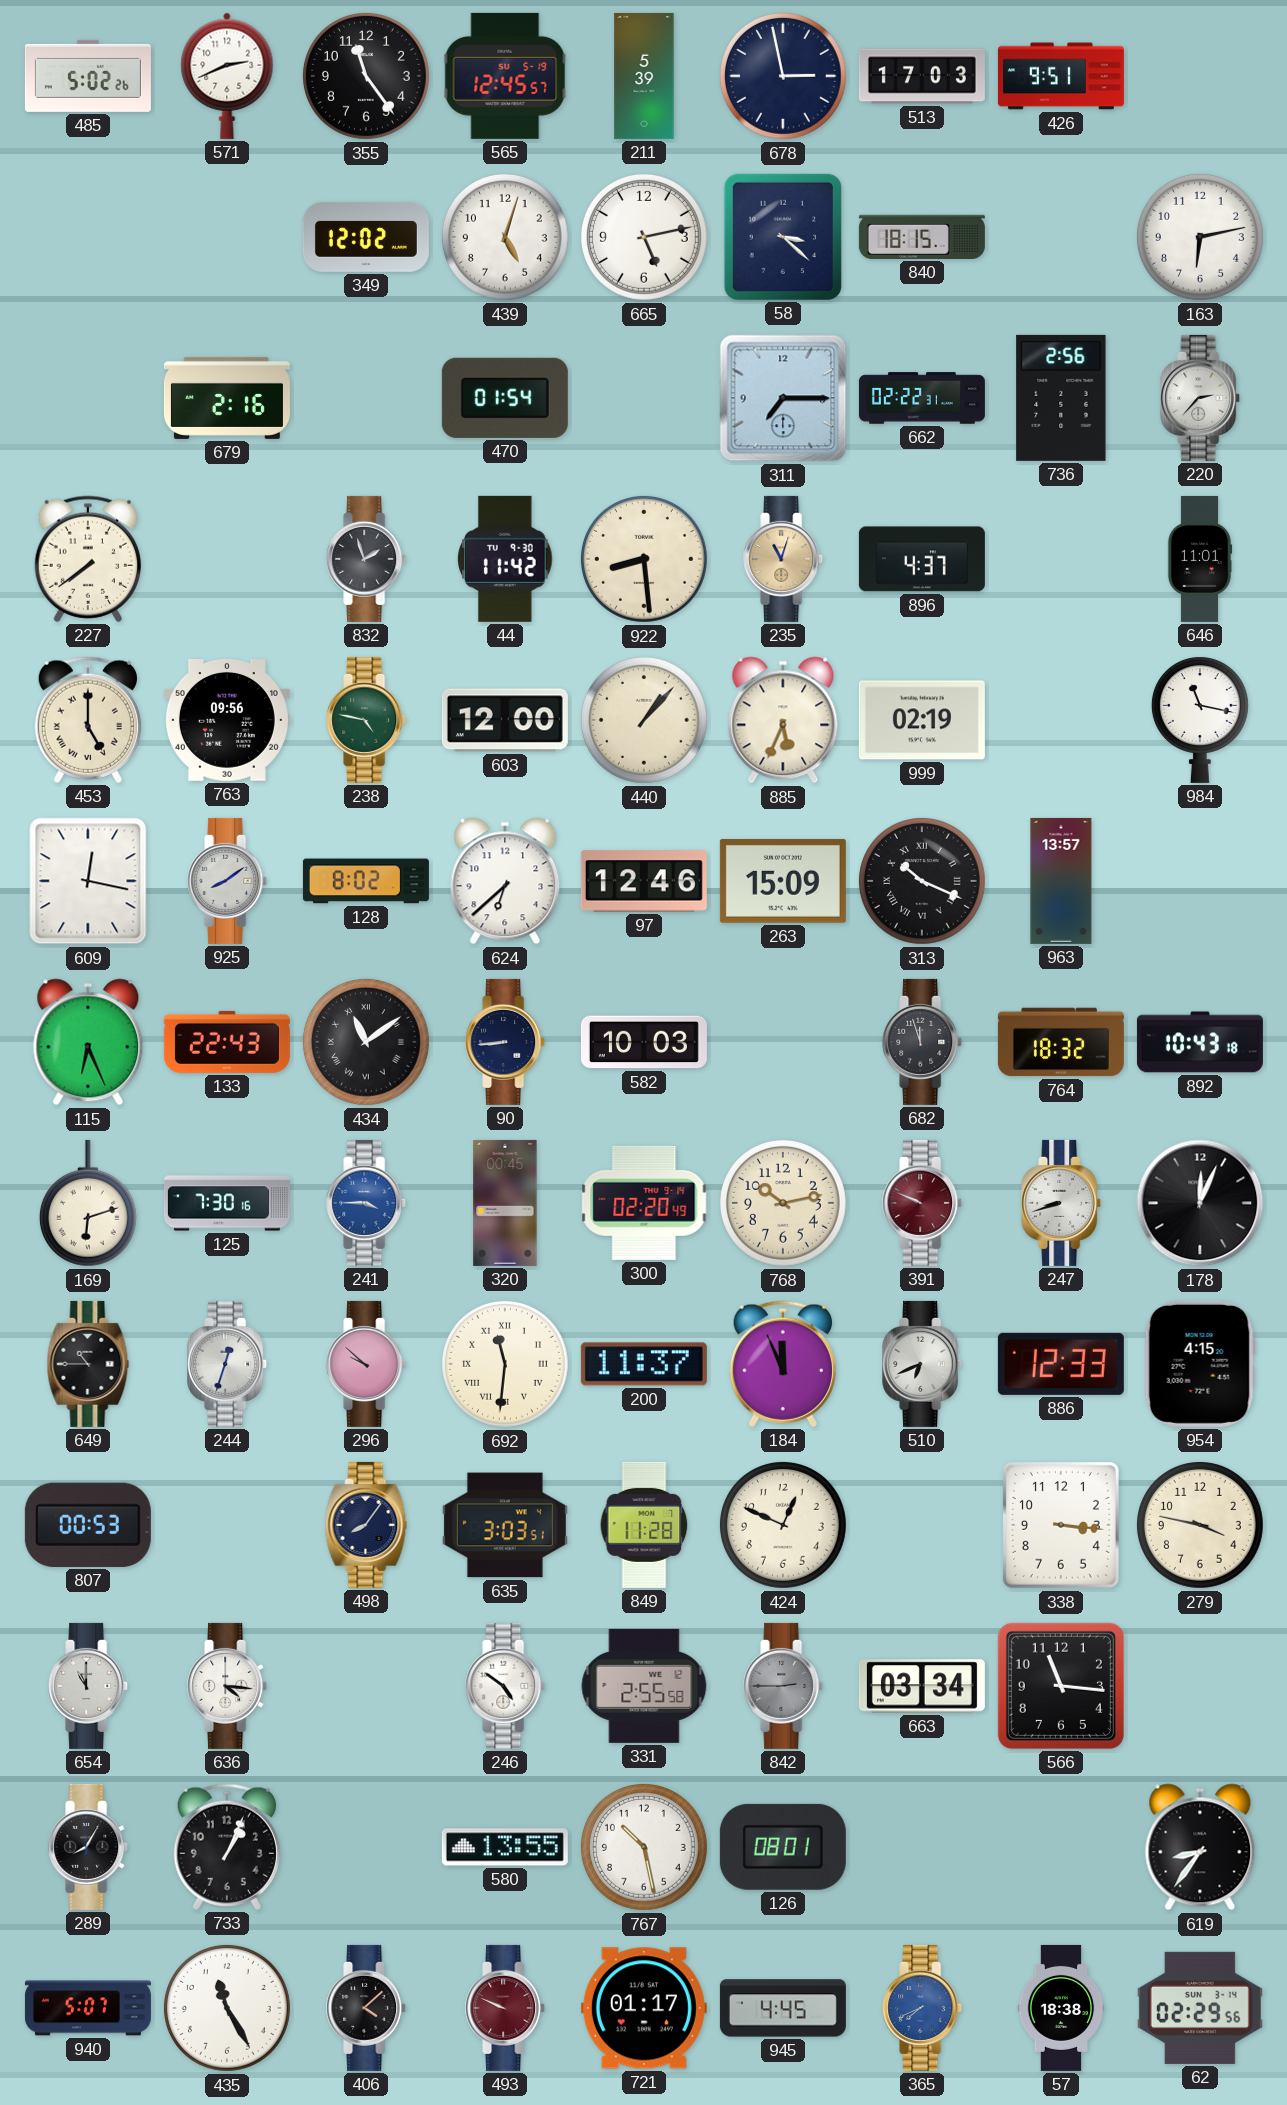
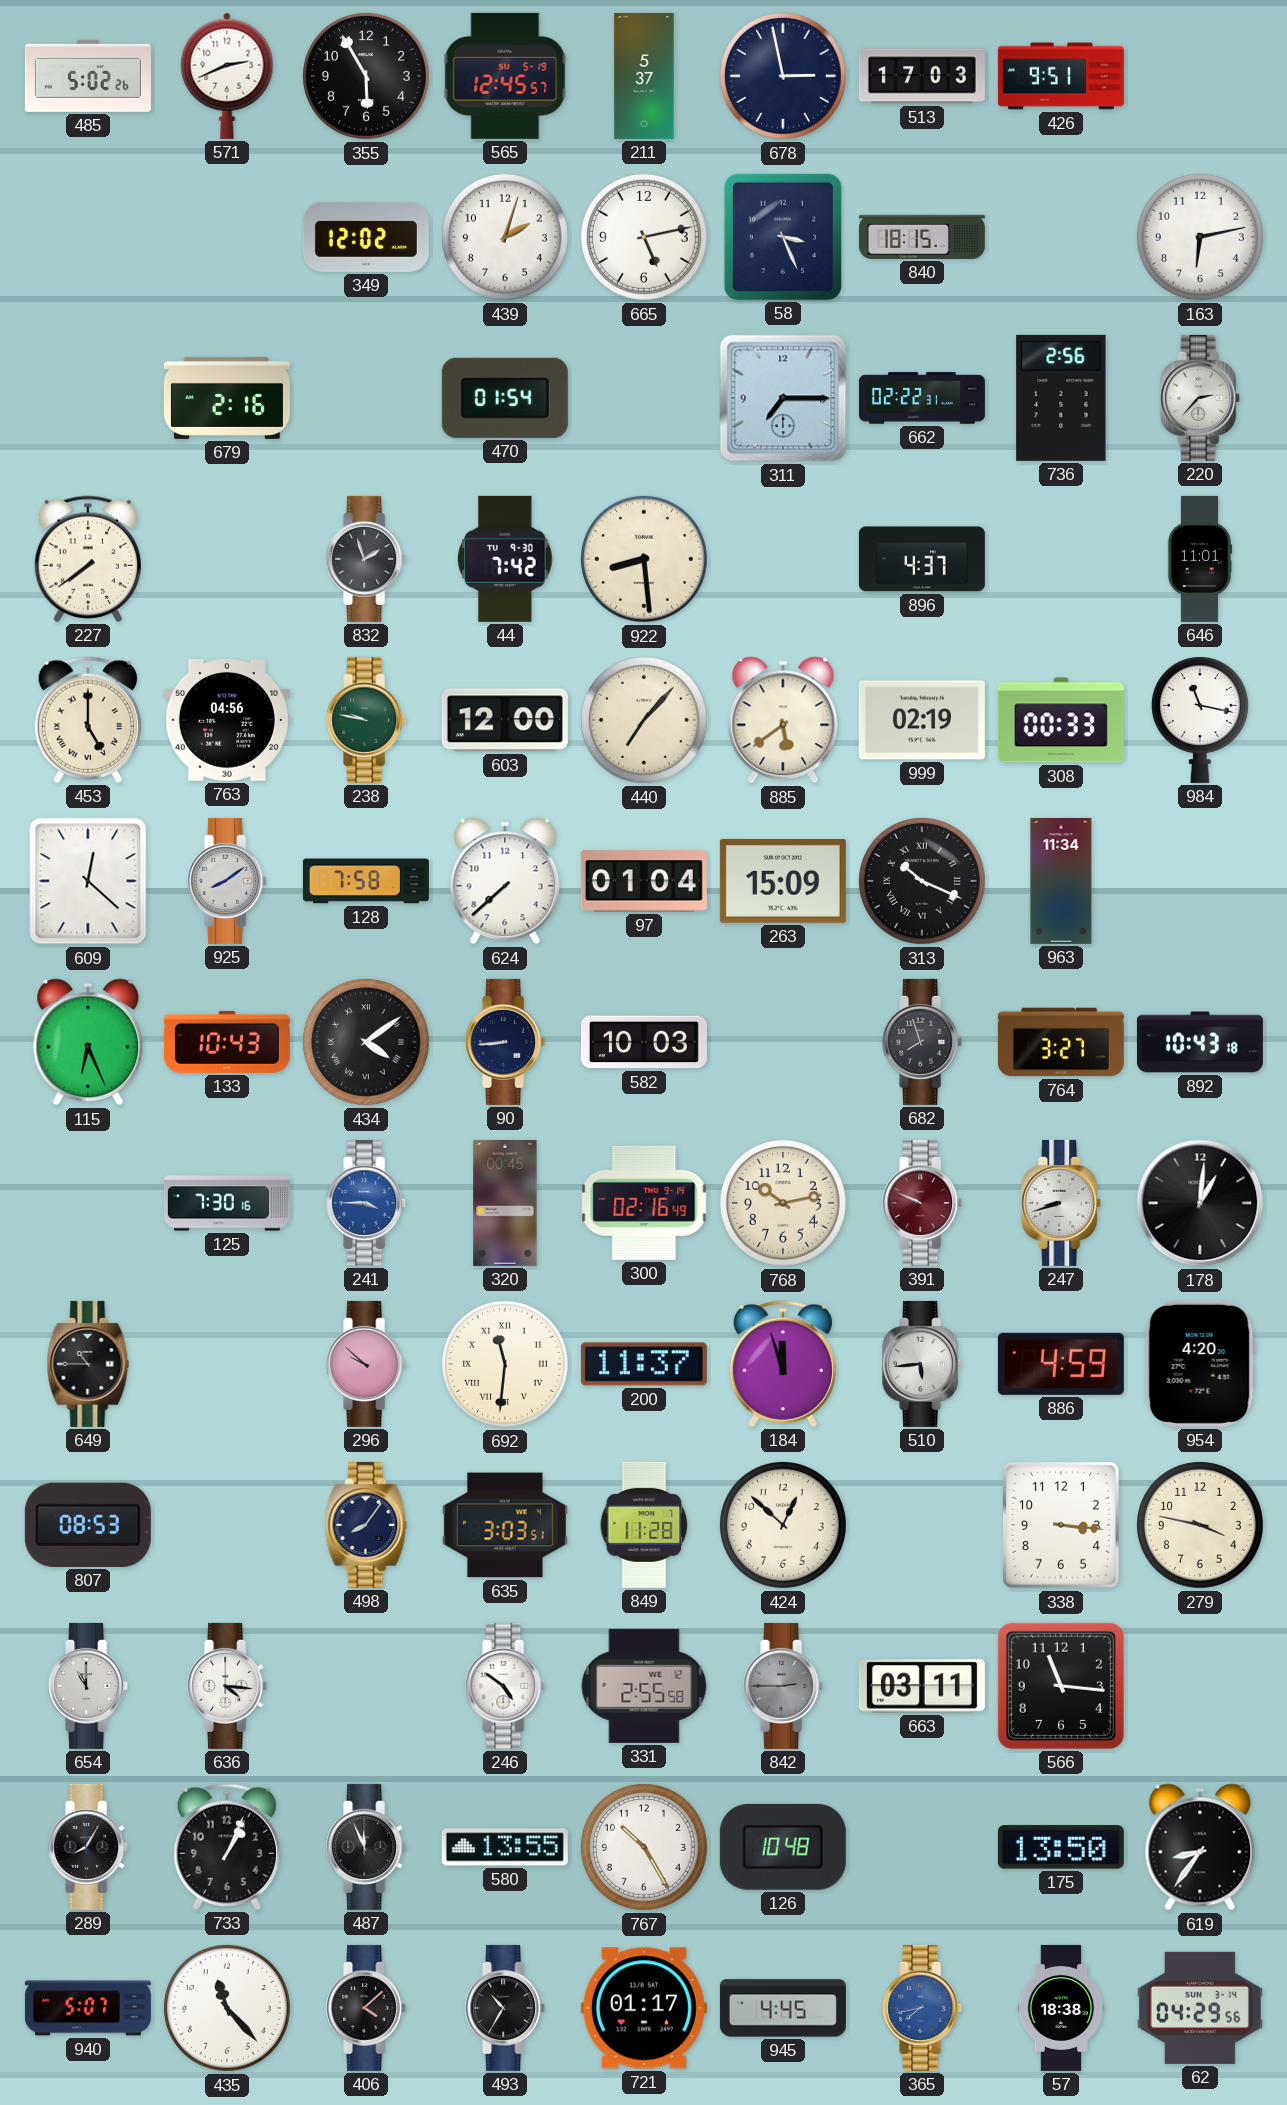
355: 11:24 -> 5:55
211: 5:39 -> 5:37
439: 5:03 -> 2:03
58: 3:22 -> 3:26
44: 11:42 -> 7:42
235: 11:03 -> none
763: 09:56 -> 04:56
238: 4:47 -> 9:47
440: 1:07 -> 7:07
885: 5:34 -> 5:39
308: none -> 00:33
609: 12:17 -> 12:22
128: 8:02 -> 7:58
624: 6:38 -> 7:38
97: 12:46 -> 01:04
963: 13:57 -> 11:34
133: 22:43 -> 10:43
434: 11:09 -> 4:09
682: 11:57 -> 7:57
764: 18:32 -> 3:27
169: 6:12 -> none
300: 02:20 -> 02:16
178: 12:04 -> 1:01
244: 12:33 -> none
184: 11:56 -> 11:57
510: 6:41 -> 5:44
886: 12:33 -> 4:59
954: 4:15 -> 4:20
807: 00:53 -> 08:53
424: 12:49 -> 12:52
663: 03:34 -> 03:11
487: none -> 11:56
767: 10:28 -> 10:25
126: 08:01 -> 10:48
175: none -> 13:50
435: 11:25 -> 11:23
493: 9:49 -> 10:35
493 dial: burgundy -> black
365: 7:41 -> 7:43
62: 02:29 -> 04:29
